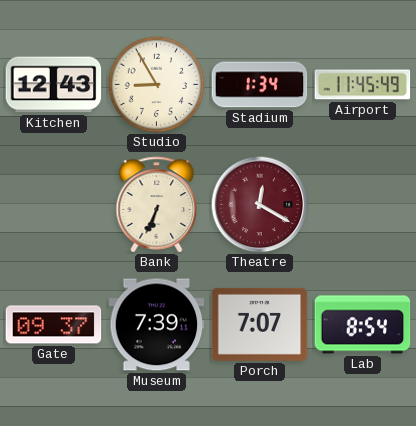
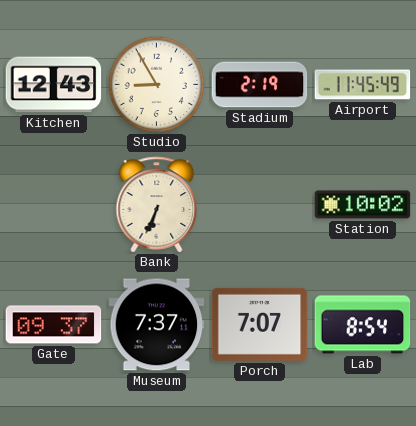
Stadium: 1:34 -> 2:19
Theatre: 12:20 -> none
Station: none -> 10:02
Museum: 7:39 -> 7:37
